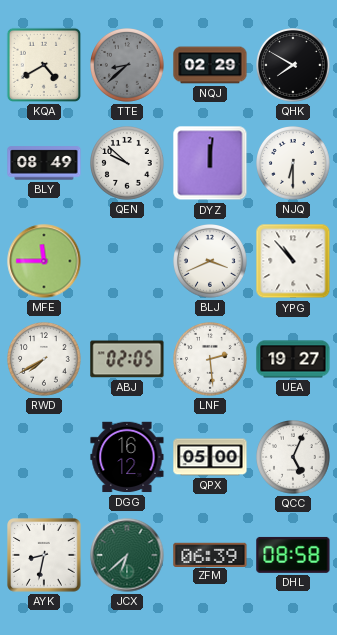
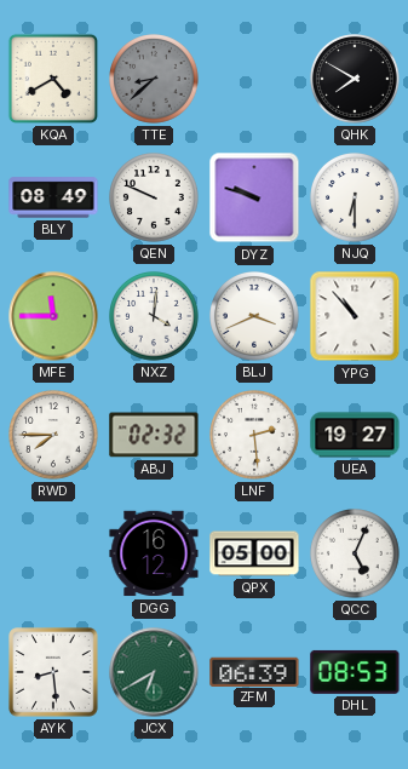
NQJ: 02:29 -> none
QEN: 9:52 -> 9:49
DYZ: 12:01 -> 9:48
NXZ: none -> 4:01
RWD: 7:40 -> 7:45
ABJ: 02:05 -> 02:32
AYK: 8:32 -> 8:29
JCX: 6:38 -> 6:40
DHL: 08:58 -> 08:53
